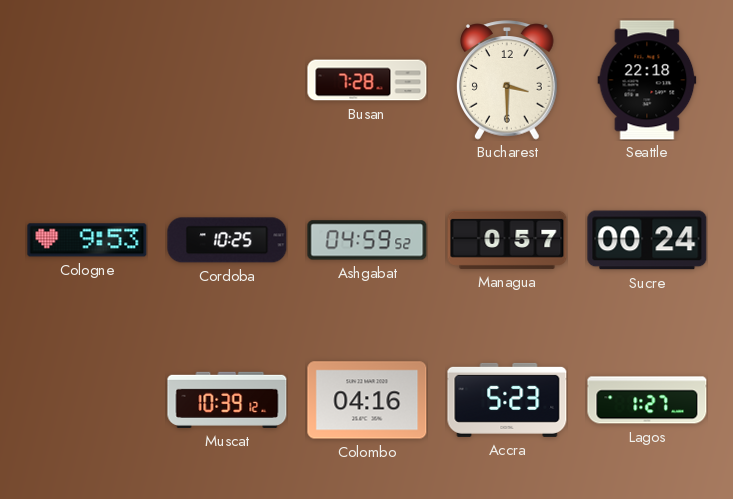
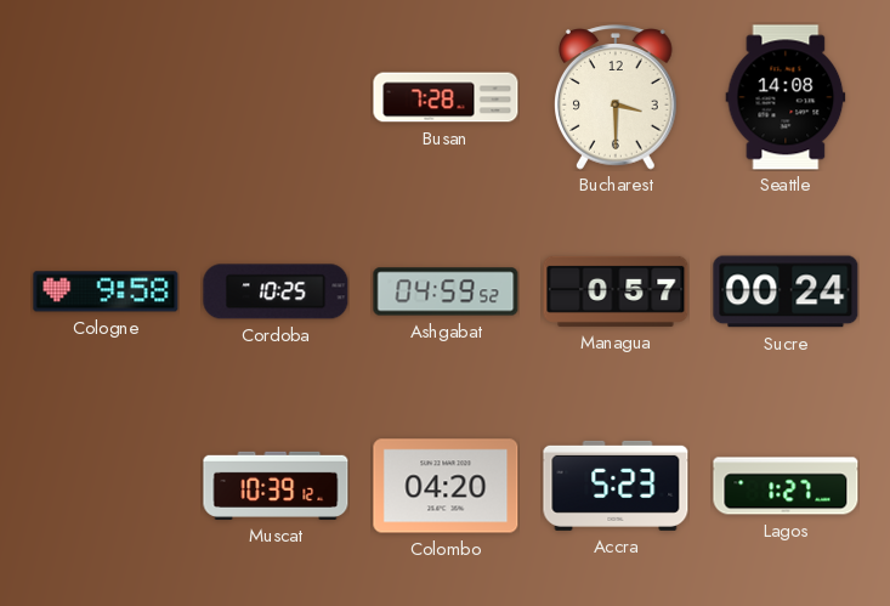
Seattle: 22:18 -> 14:08
Cologne: 9:53 -> 9:58
Colombo: 04:16 -> 04:20
